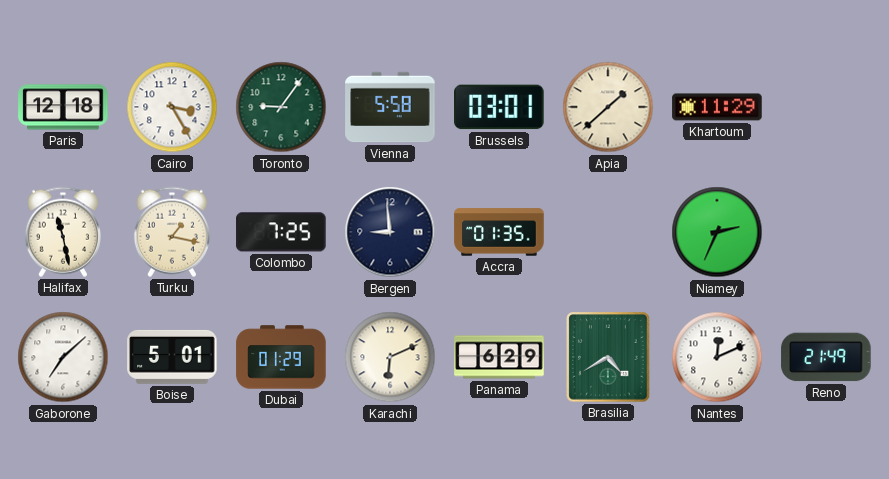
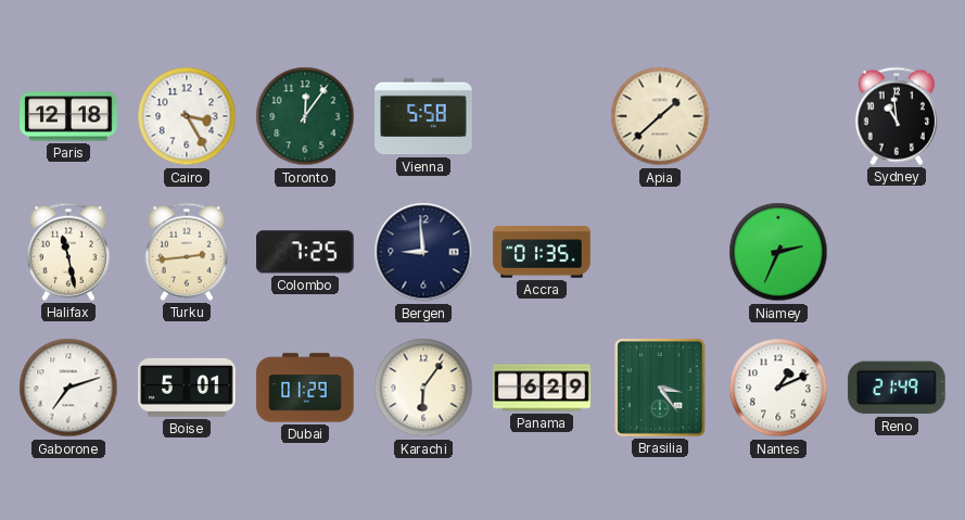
Toronto: 9:06 -> 12:06
Brussels: 03:01 -> none
Khartoum: 11:29 -> none
Sydney: none -> 10:59
Turku: 1:17 -> 2:44
Gaborone: 7:08 -> 7:12
Karachi: 6:11 -> 6:06
Brasilia: 4:40 -> 3:24
Nantes: 12:11 -> 1:11
